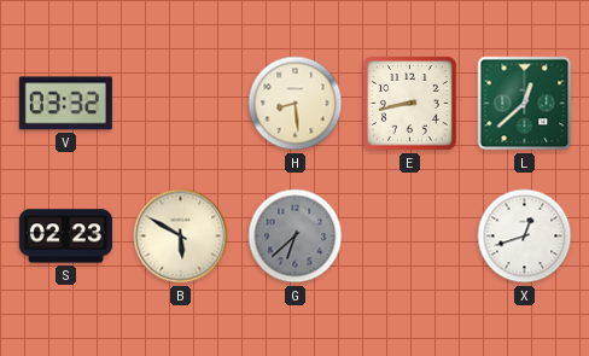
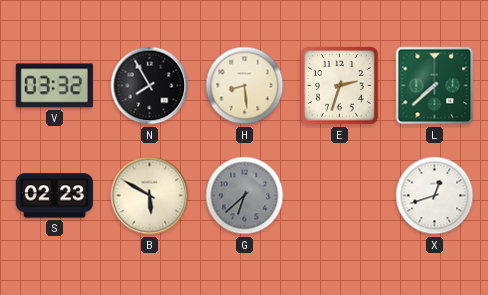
N: none -> 7:55
E: 8:43 -> 2:33
L: 12:38 -> 7:38
